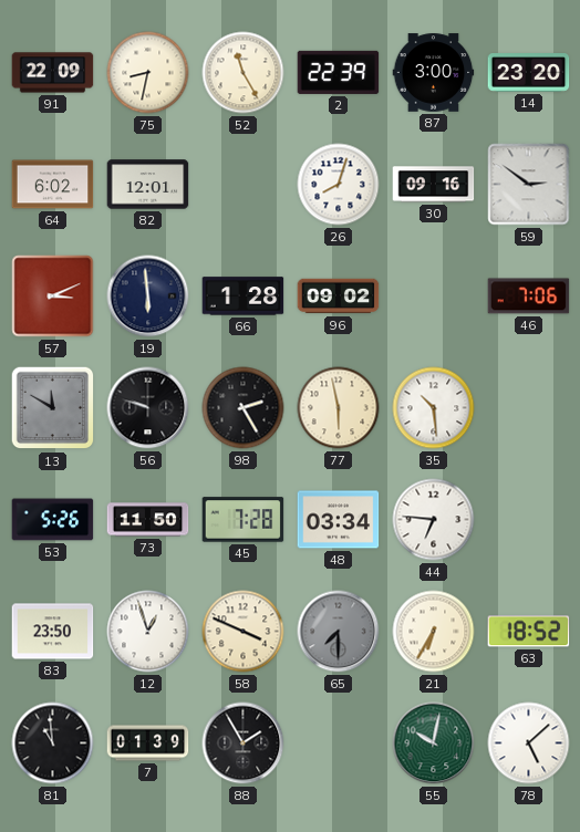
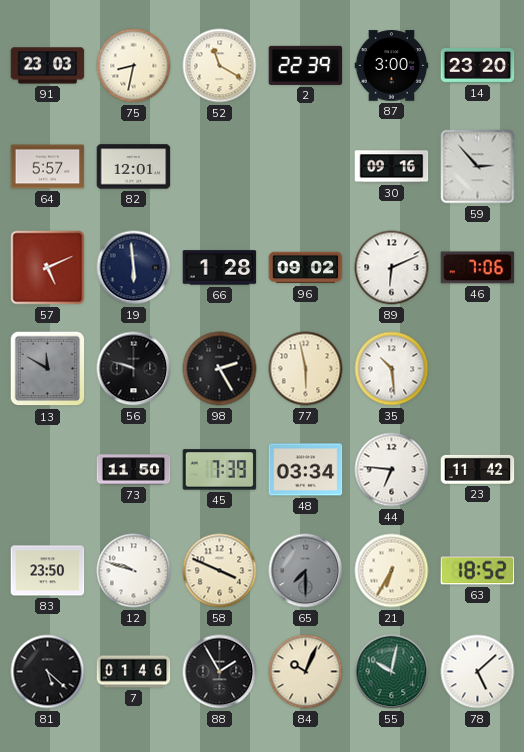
91: 22:09 -> 23:03
52: 11:25 -> 11:20
64: 6:02 -> 5:57
26: 8:03 -> none
59: 2:51 -> 2:53
57: 3:11 -> 5:11
89: none -> 6:11
53: 5:26 -> none
45: 7:28 -> 7:39
23: none -> 11:42
12: 12:57 -> 9:48
81: 10:59 -> 5:22
7: 01:39 -> 01:46
84: none -> 10:04
